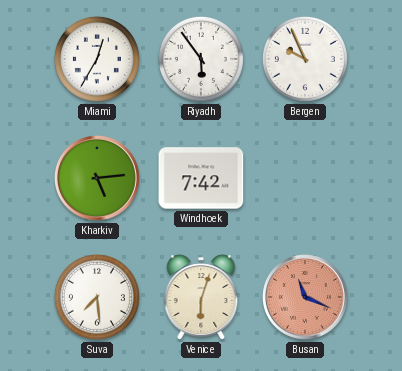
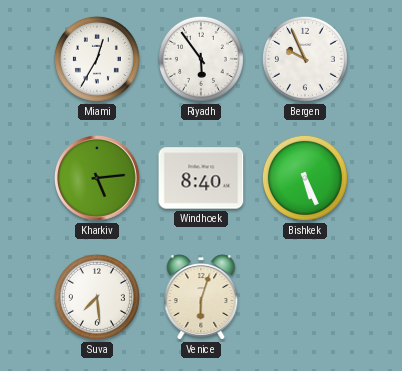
Windhoek: 7:42 -> 8:40
Bishkek: none -> 5:26
Busan: 11:19 -> none
